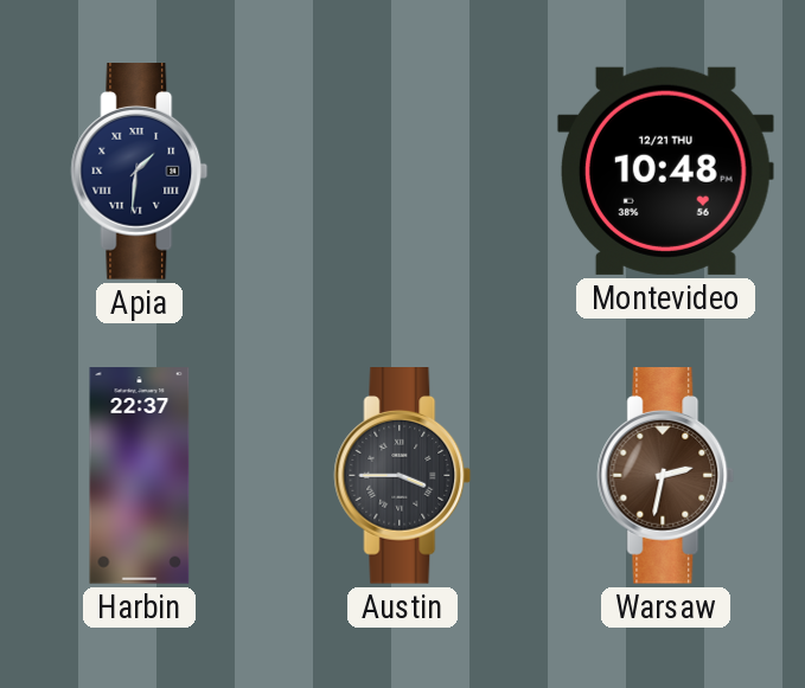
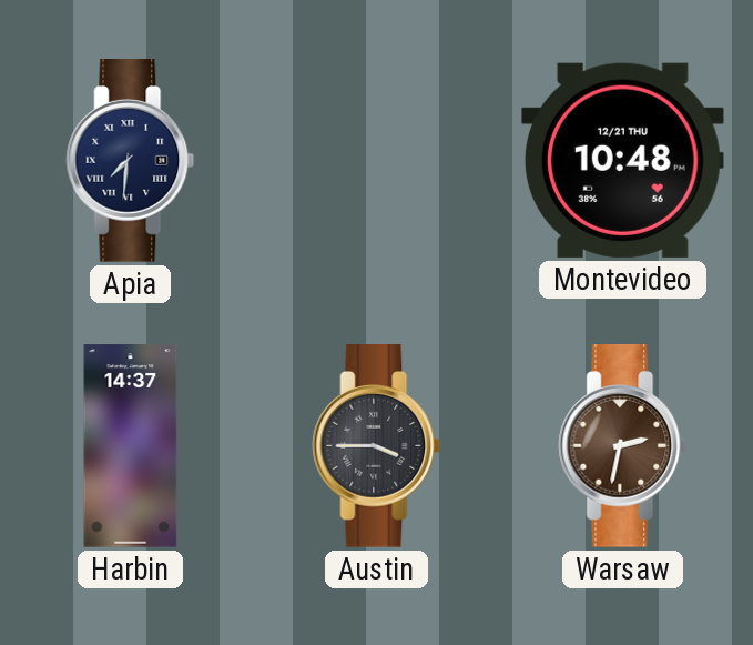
Apia: 1:31 -> 7:31
Harbin: 22:37 -> 14:37
